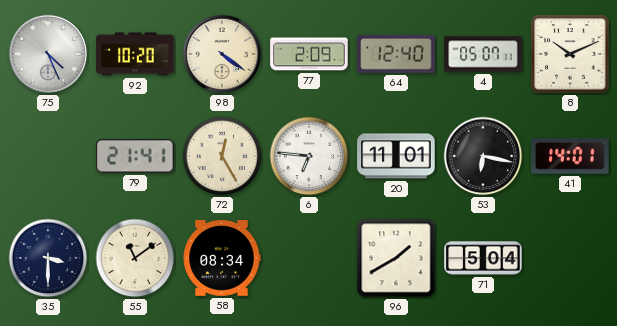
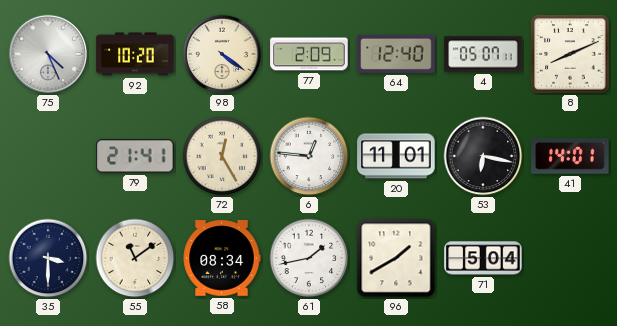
8: 10:11 -> 8:11
6: 6:46 -> 12:46
61: none -> 1:43
